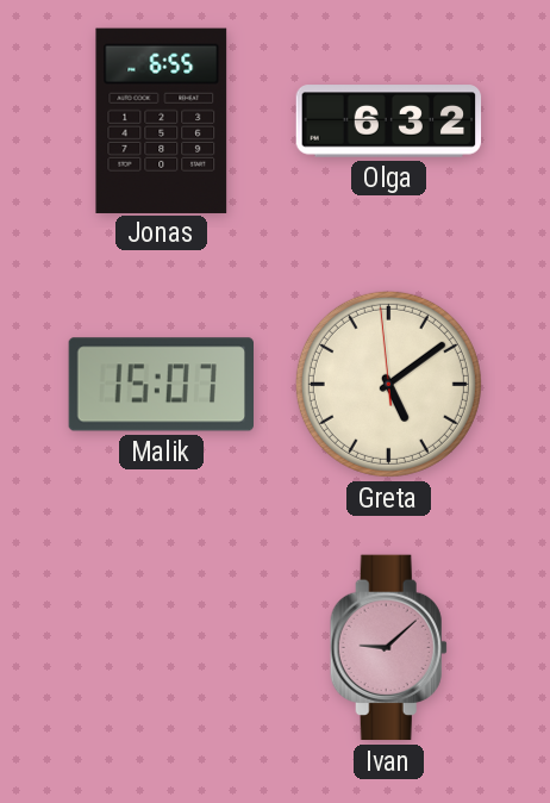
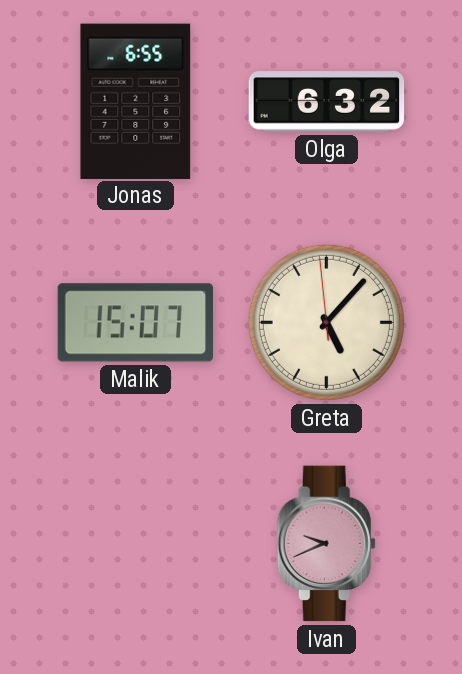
Greta: 5:08 -> 5:06
Ivan: 9:08 -> 9:41
